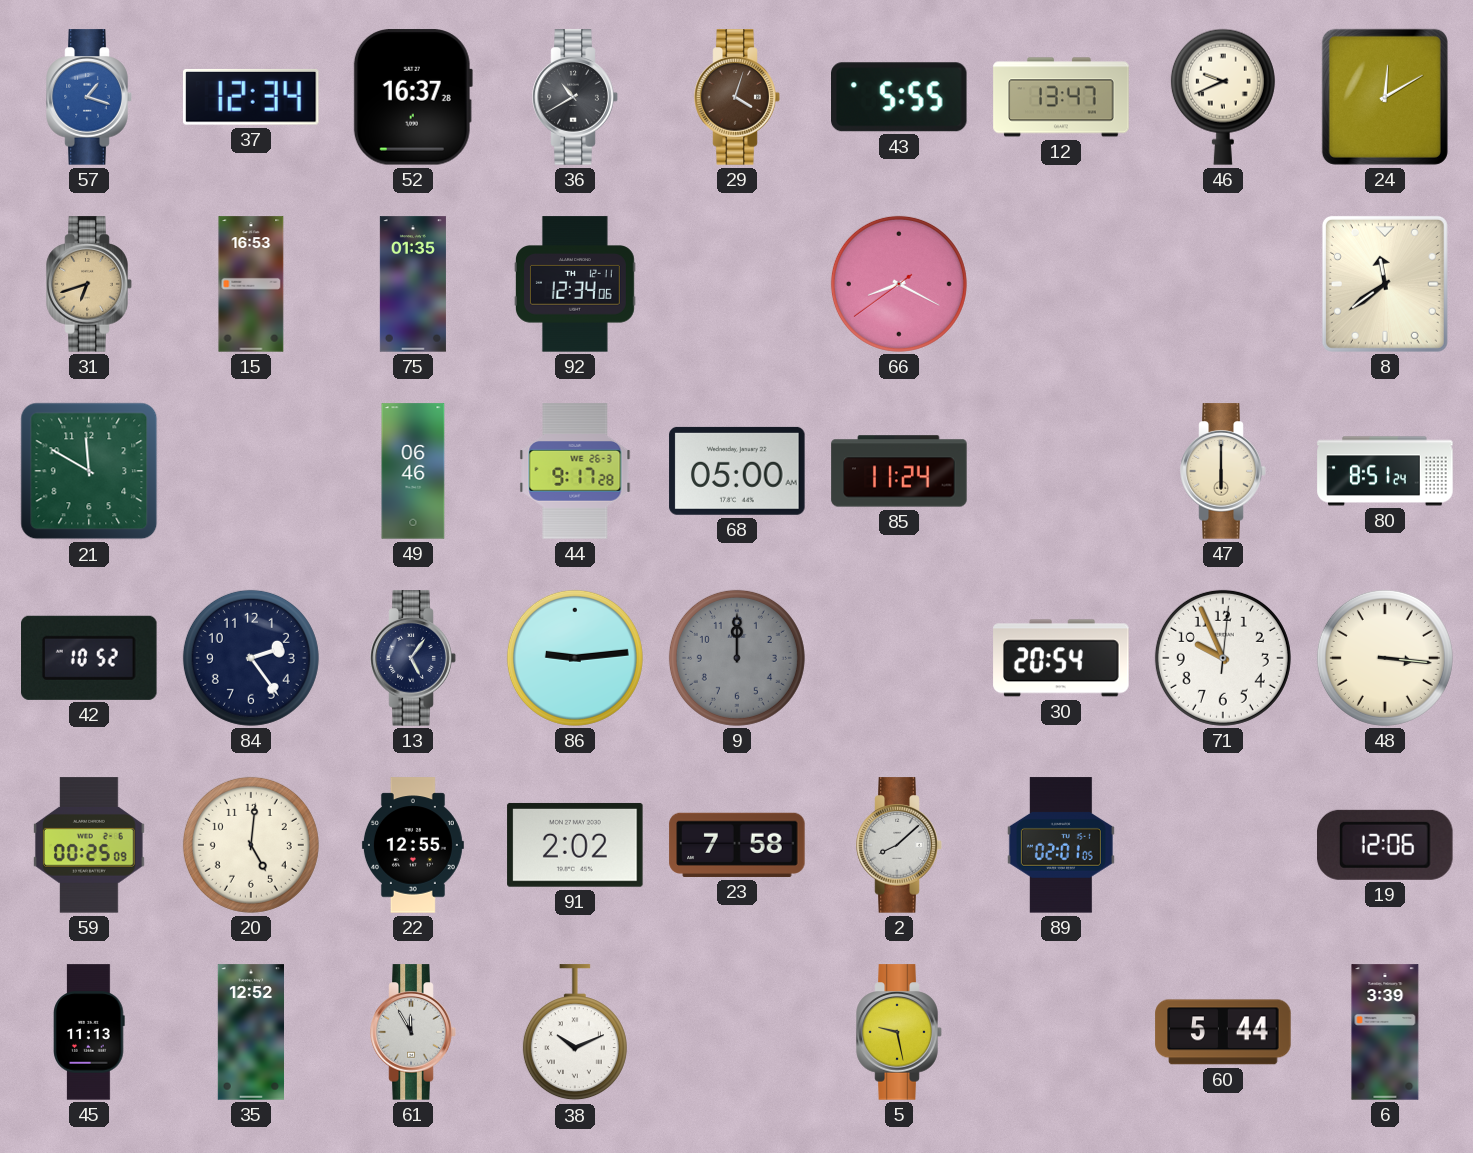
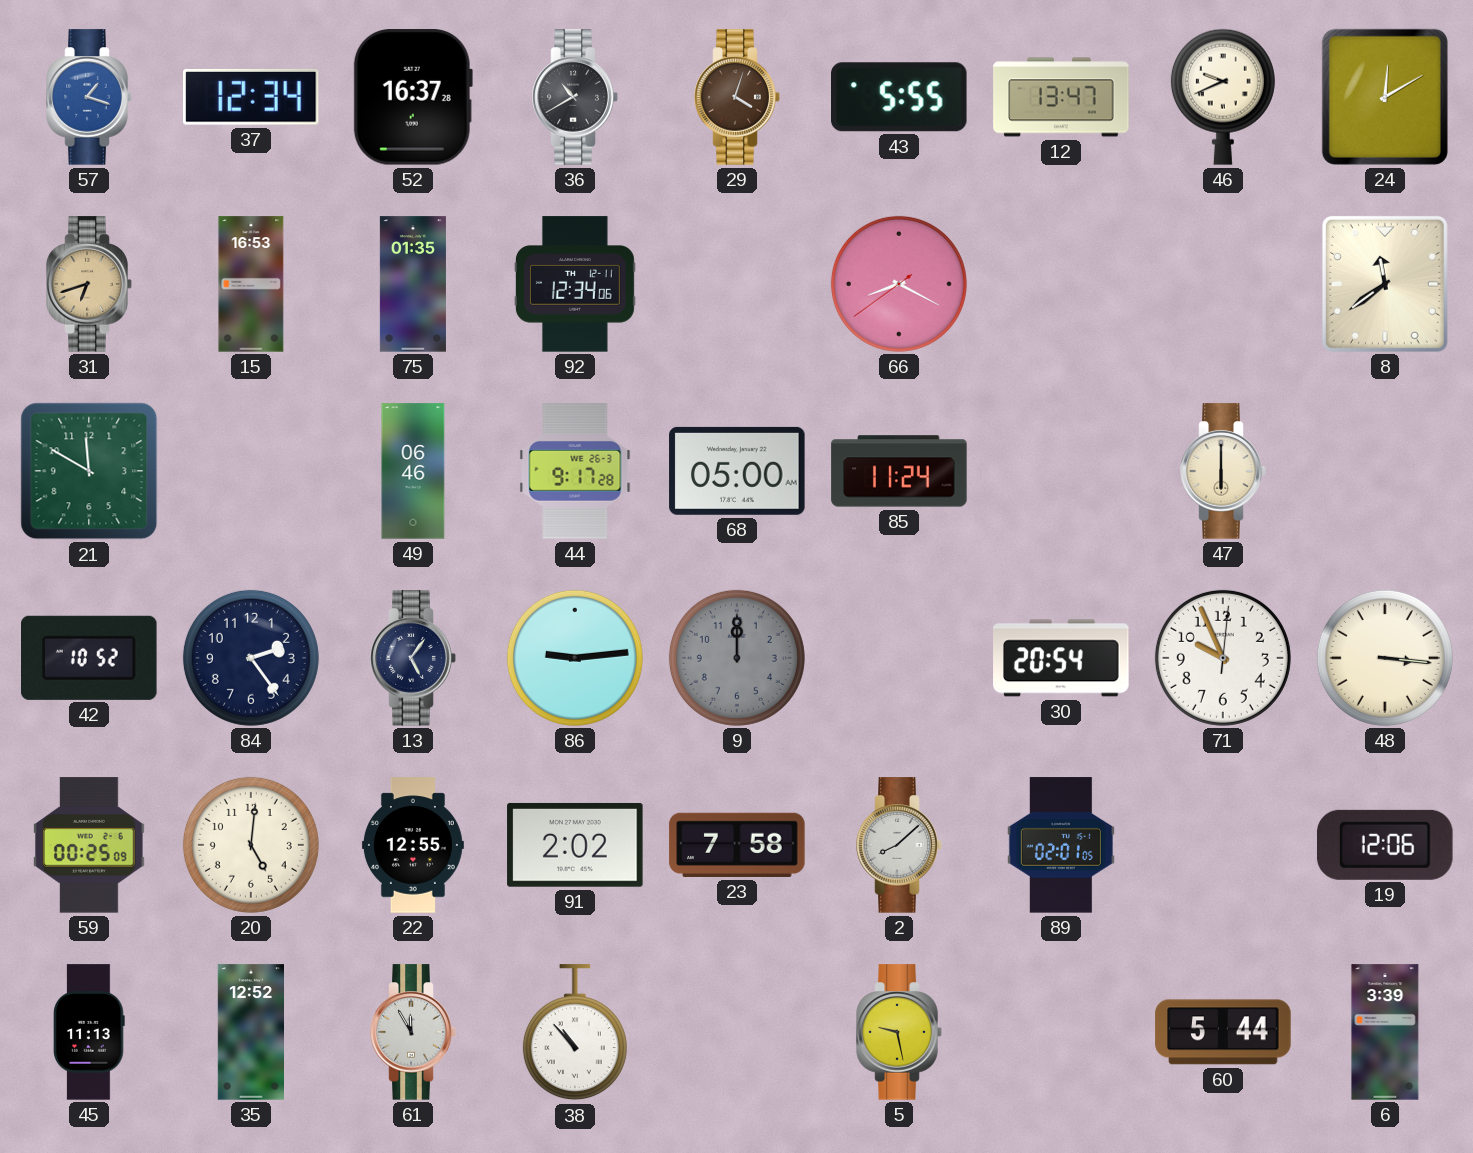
80: 8:51 -> none
38: 10:11 -> 10:53
